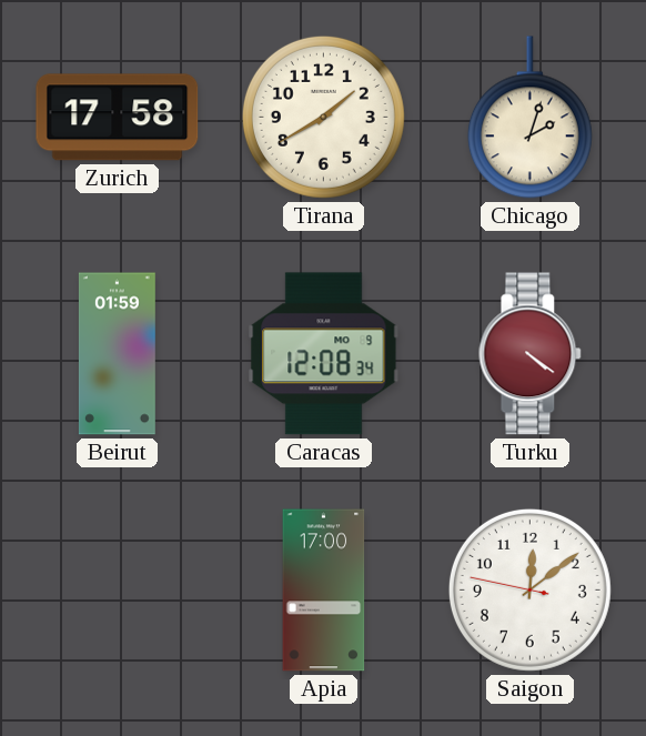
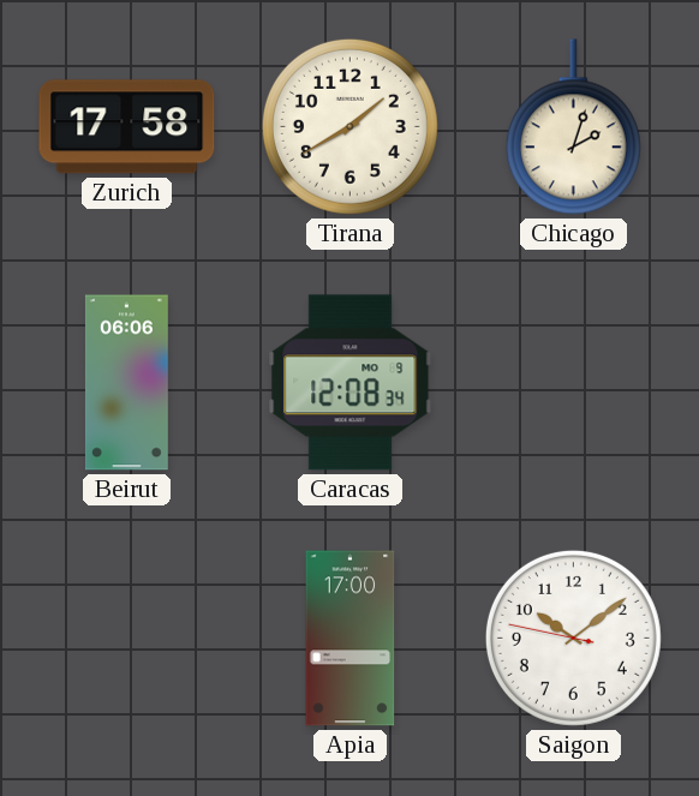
Beirut: 01:59 -> 06:06
Turku: 4:21 -> none
Saigon: 12:08 -> 10:08
